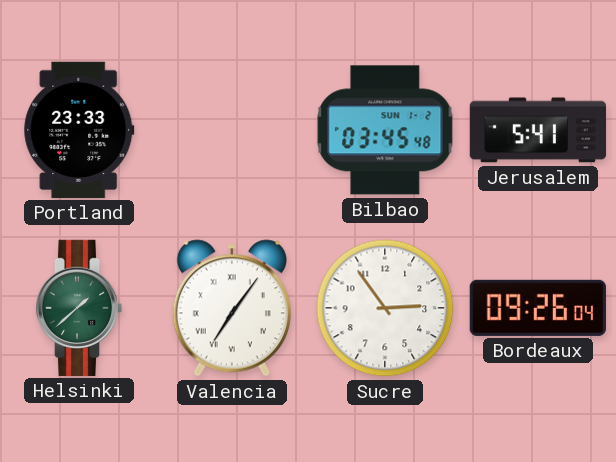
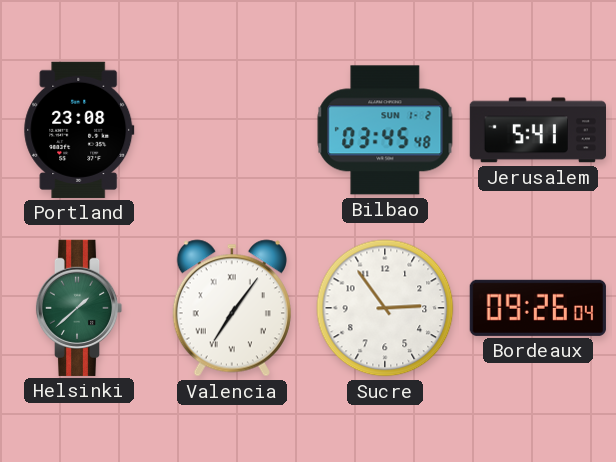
Portland: 23:33 -> 23:08
